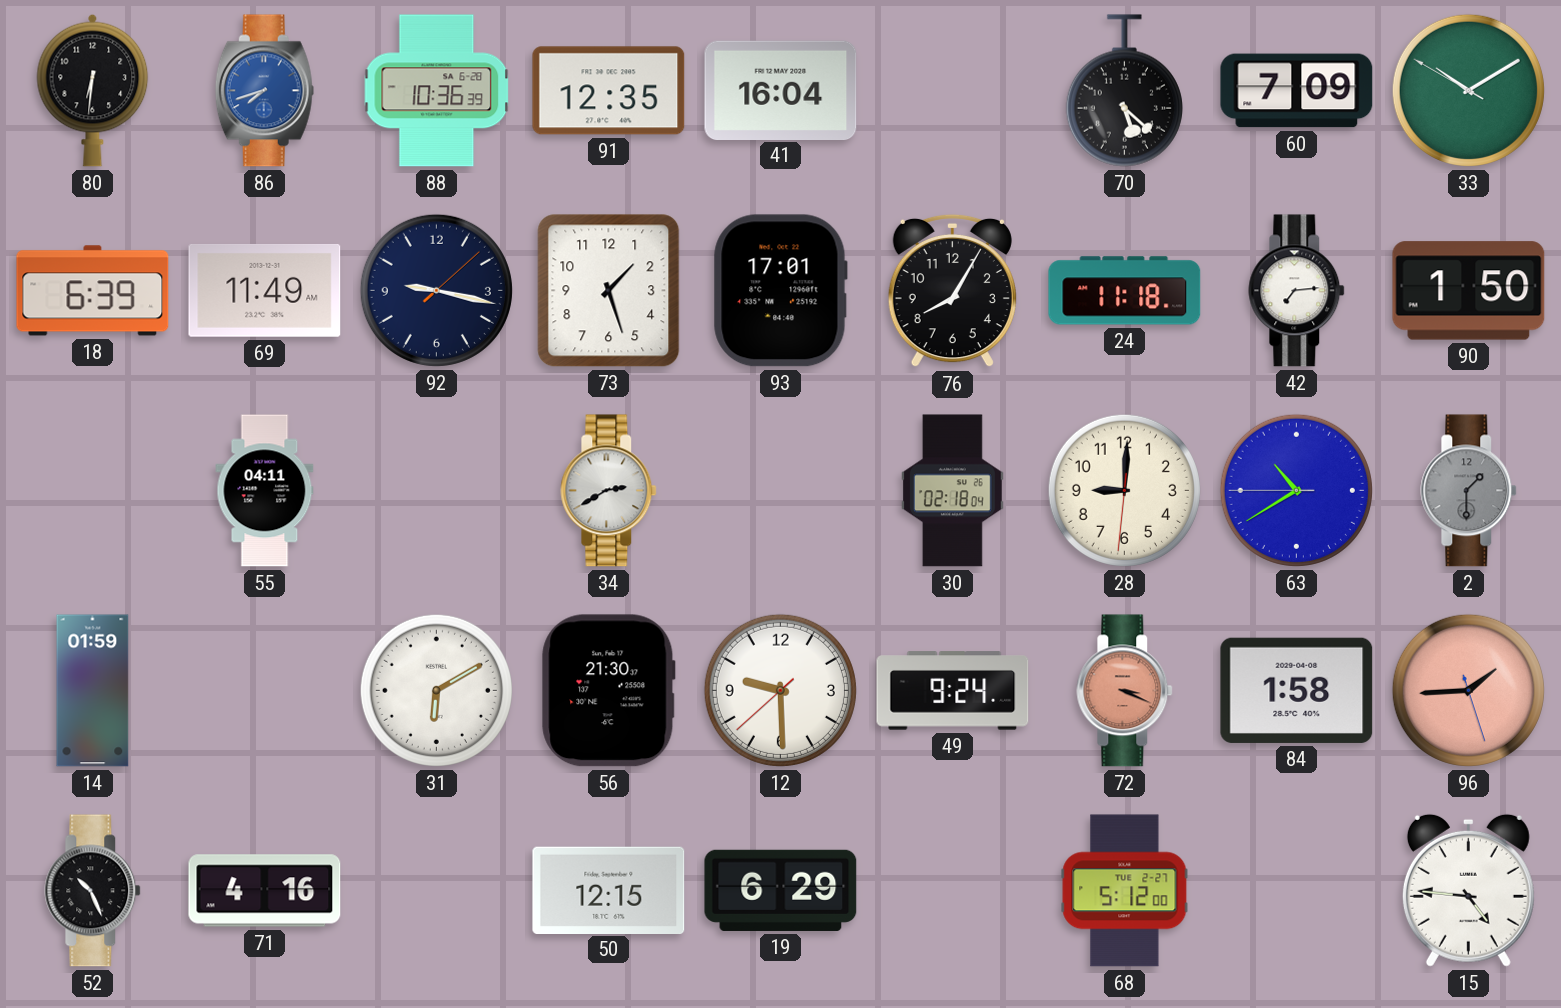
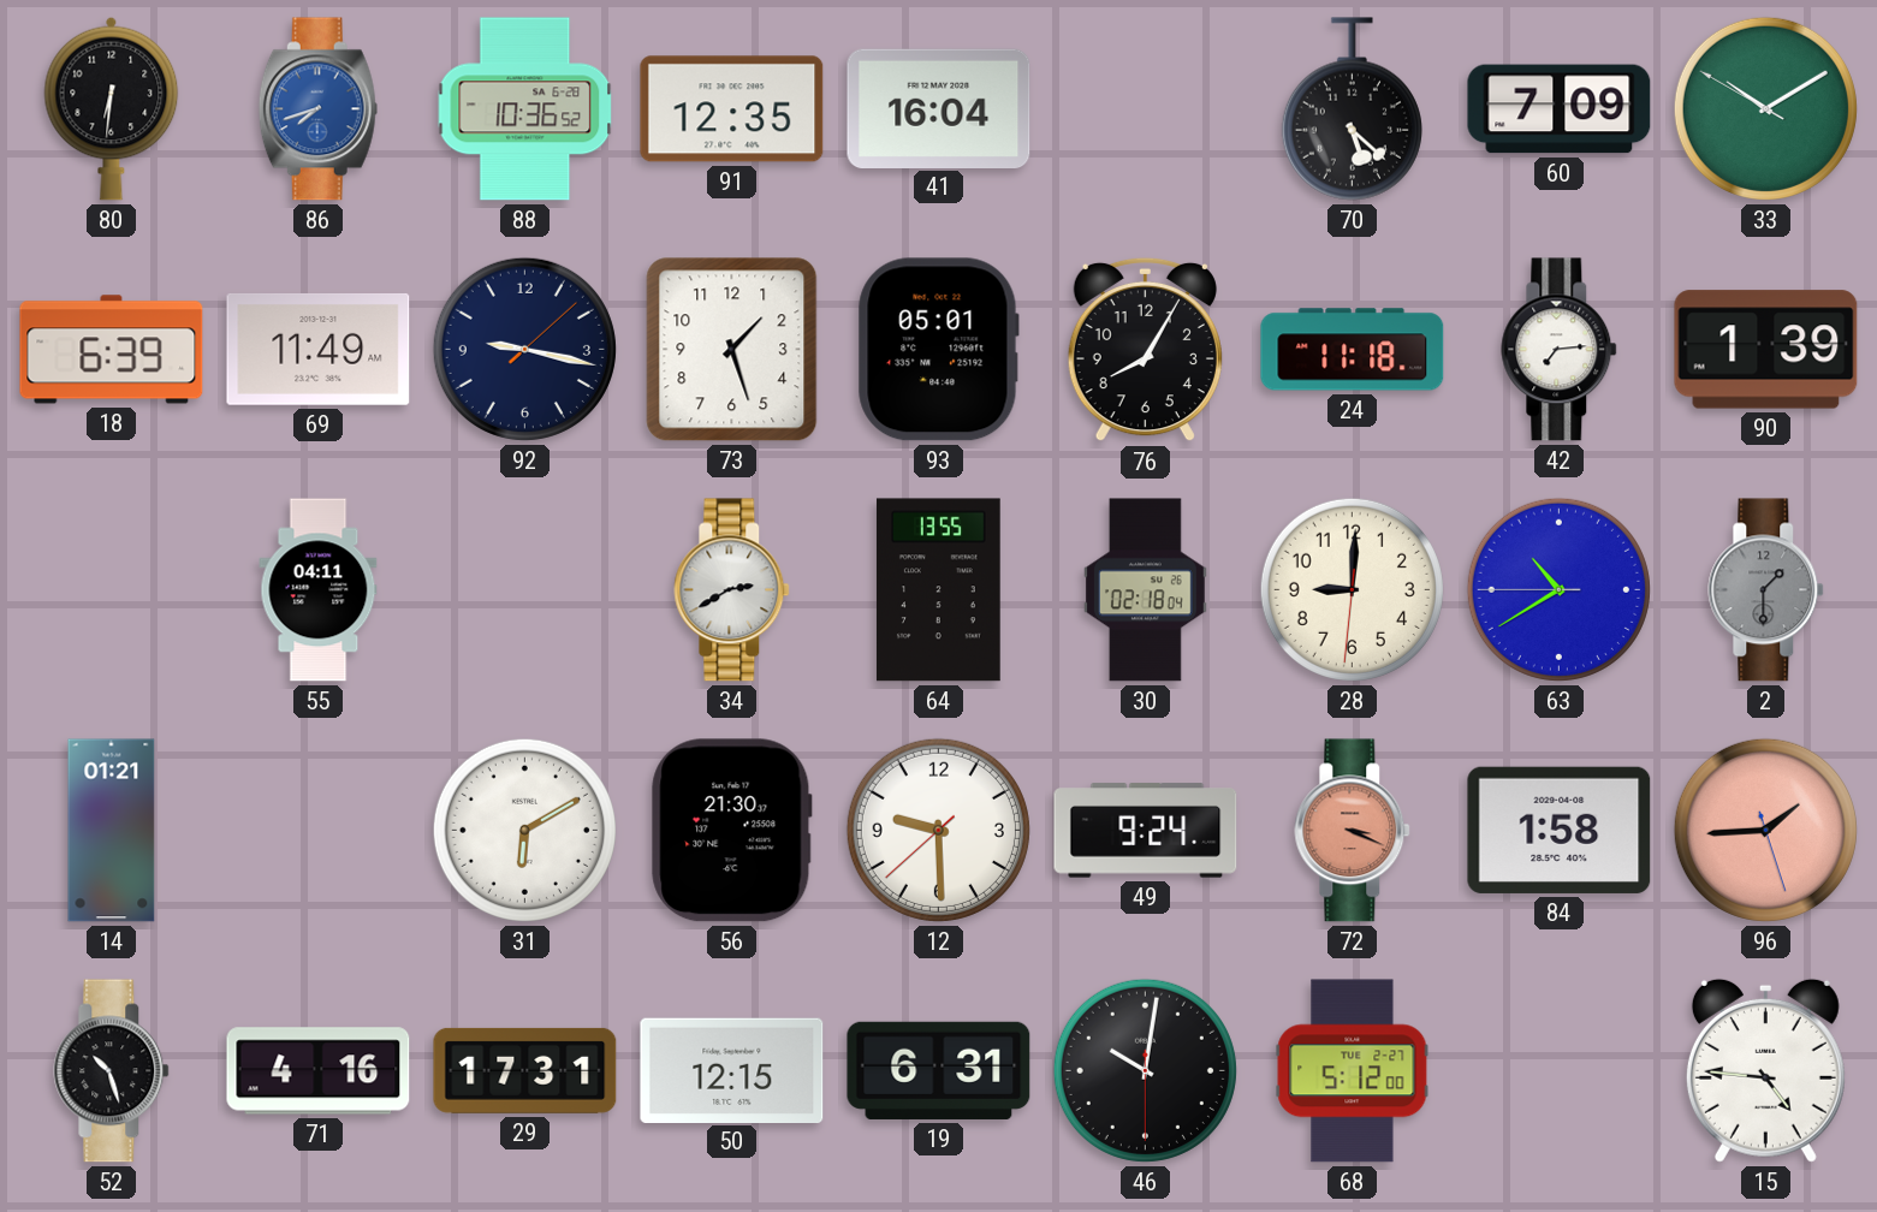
88: 10:36:39 -> 10:36:52
93: 17:01 -> 05:01
90: 1:50 -> 1:39
64: none -> 13:55
14: 01:59 -> 01:21
52: 10:26 -> 10:27
29: none -> 17:31
19: 6:29 -> 6:31
46: none -> 10:01
